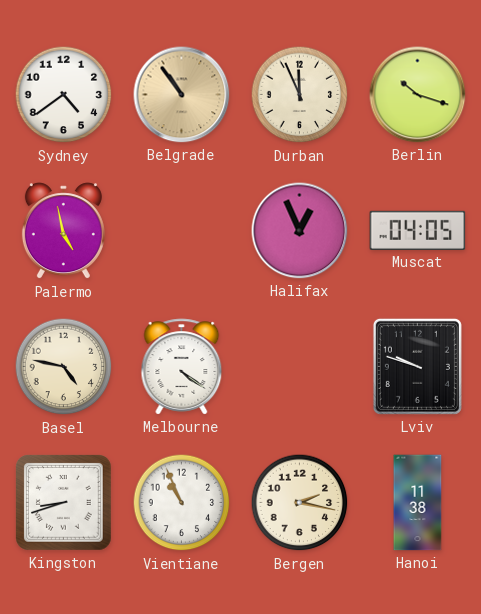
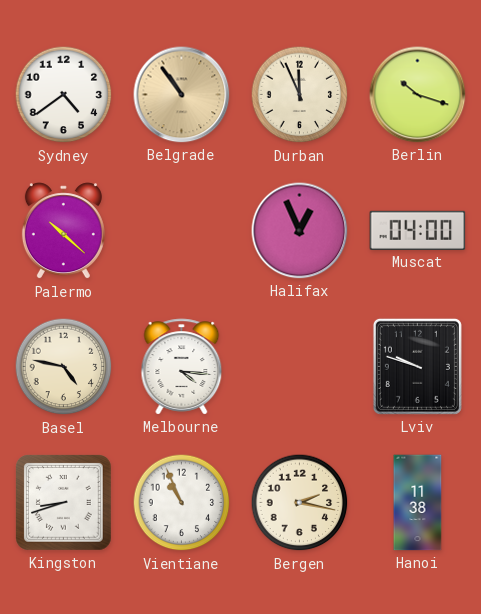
Palermo: 4:58 -> 10:22
Muscat: 04:05 -> 04:00
Melbourne: 4:21 -> 4:16
